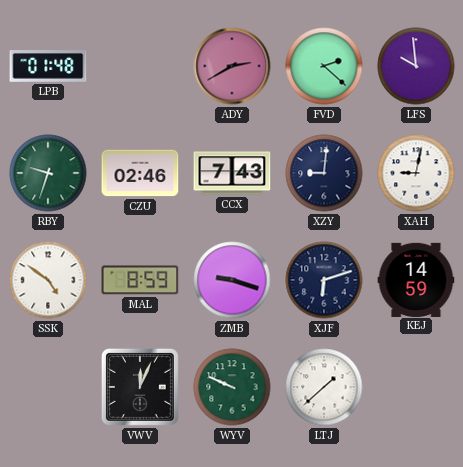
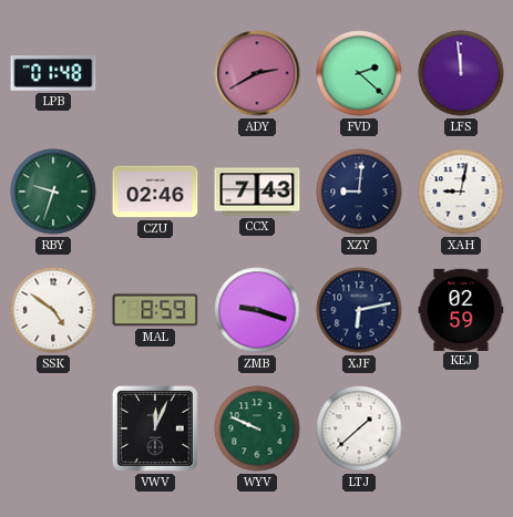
LFS: 9:59 -> 11:59
XJF: 6:12 -> 6:13
KEJ: 14:59 -> 02:59
